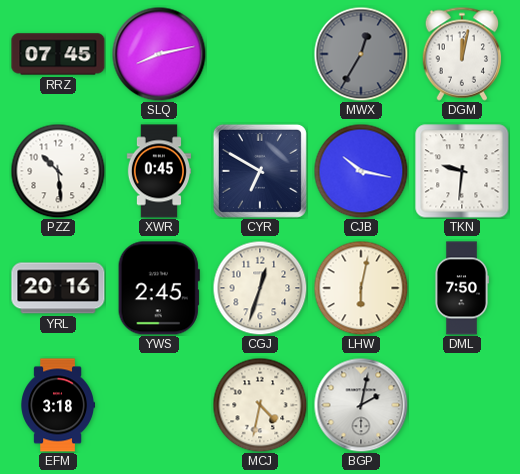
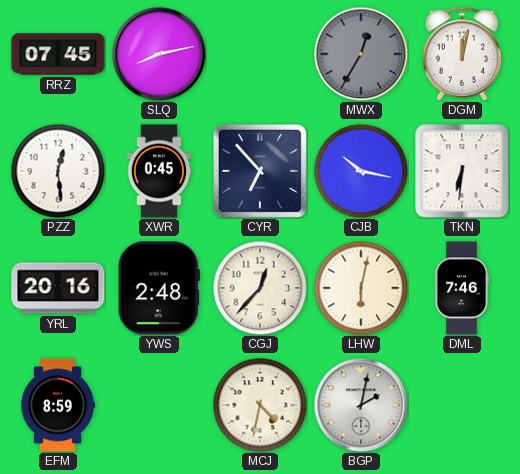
PZZ: 10:29 -> 12:29
CYR: 6:50 -> 6:53
TKN: 9:31 -> 6:31
YWS: 2:45 -> 2:48
CGJ: 12:33 -> 12:37
DML: 7:50 -> 7:46
EFM: 3:18 -> 8:59
